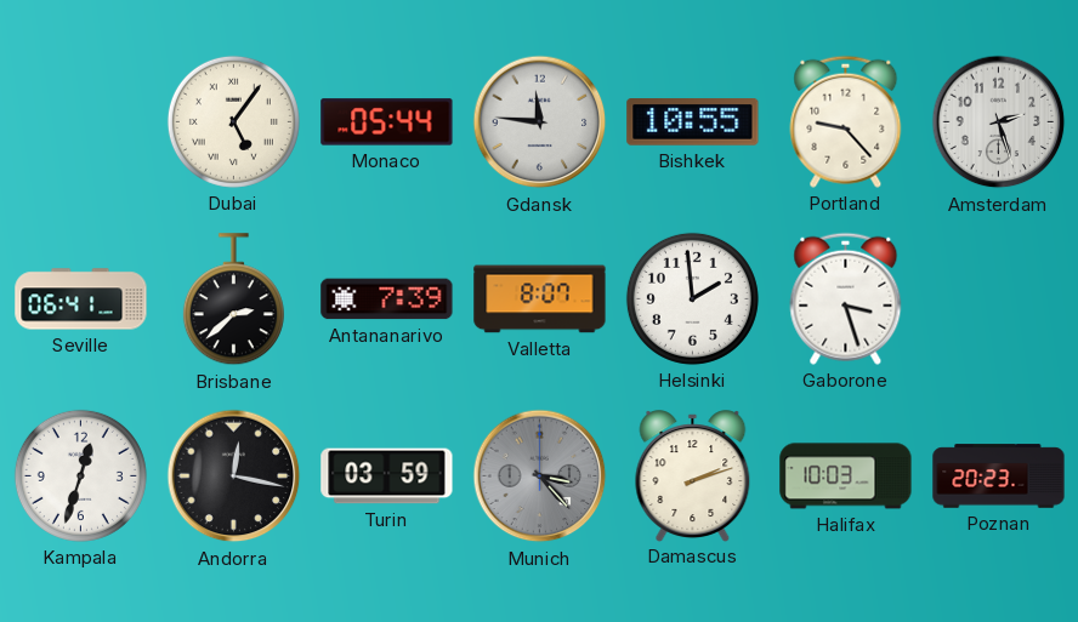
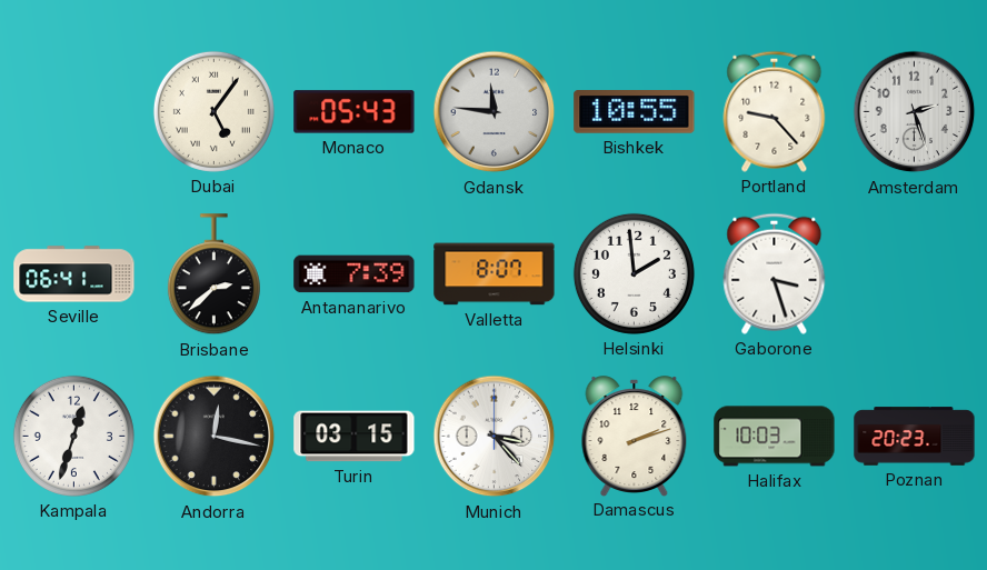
Monaco: 05:44 -> 05:43
Turin: 03:59 -> 03:15
Munich dial: grey -> white
